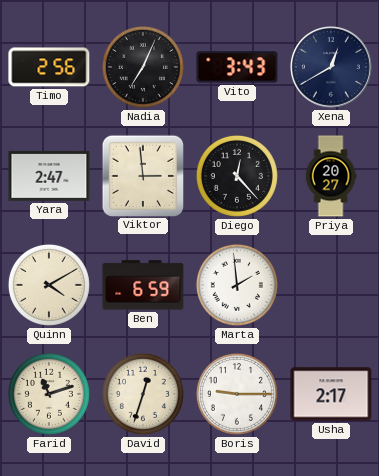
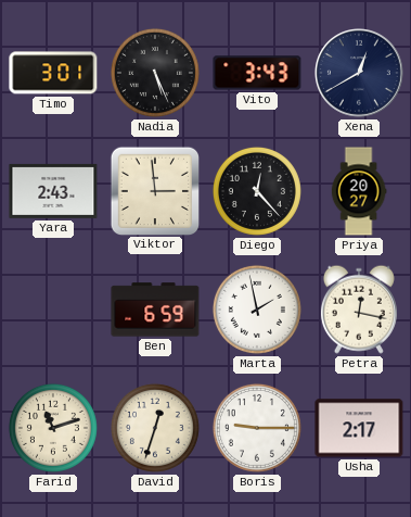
Timo: 2:56 -> 3:01
Nadia: 7:04 -> 5:26
Yara: 2:47 -> 2:43
Quinn: 4:10 -> none
Marta: 1:59 -> 1:58
Petra: none -> 12:17
